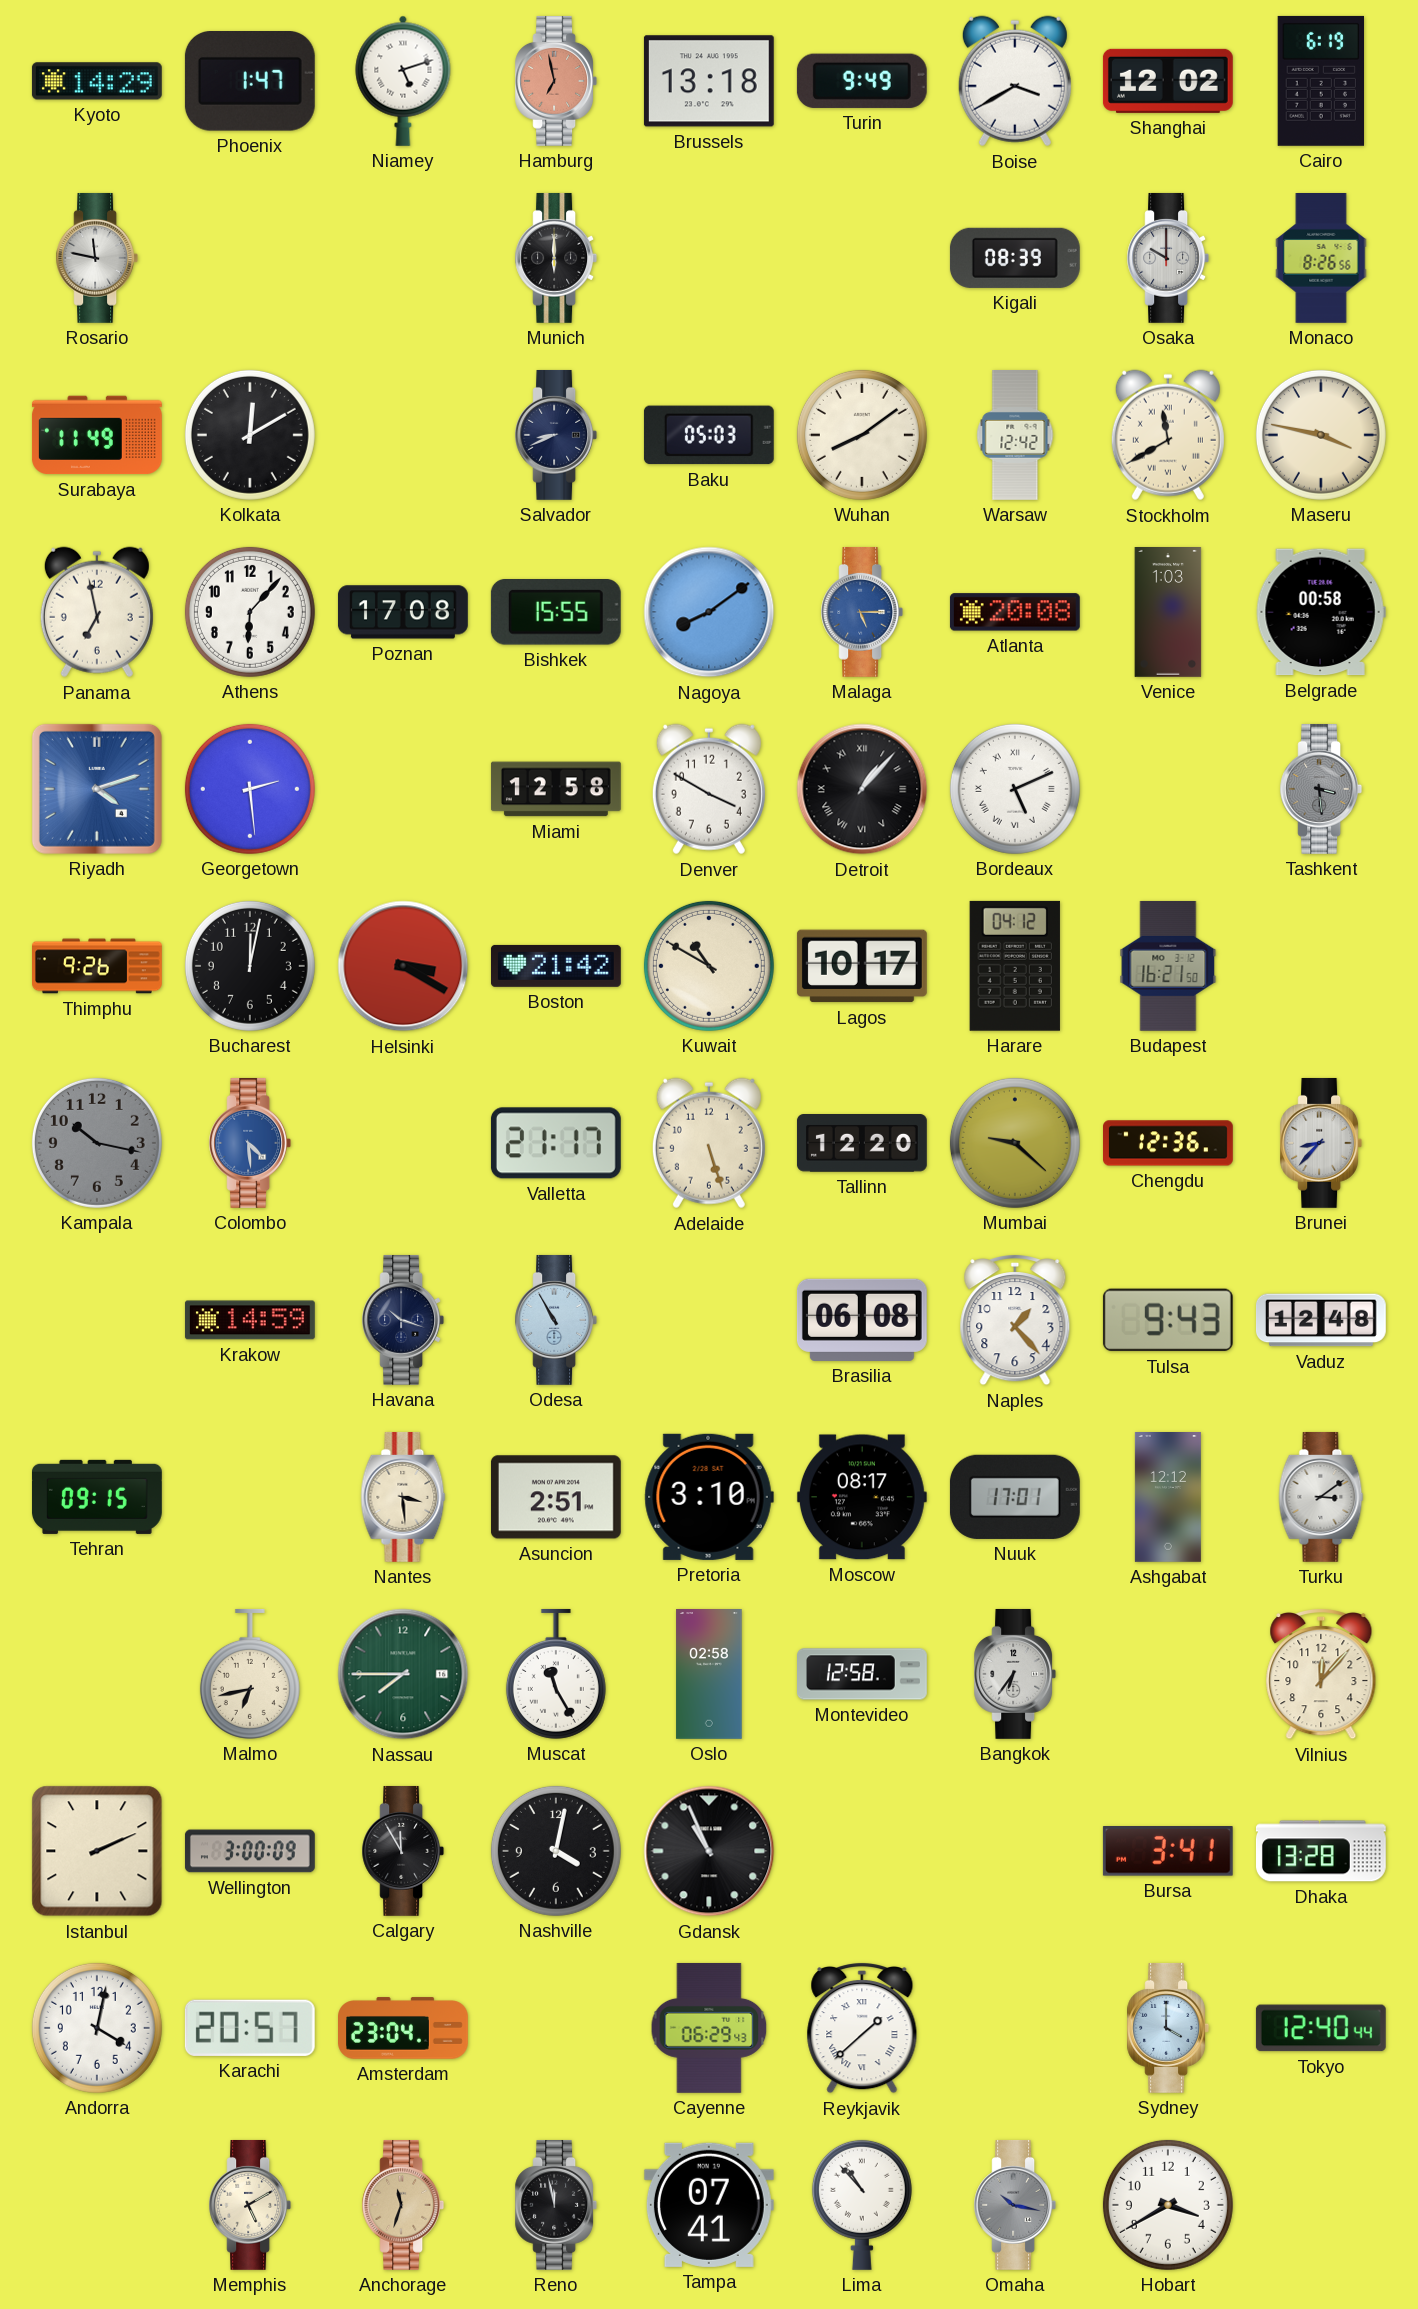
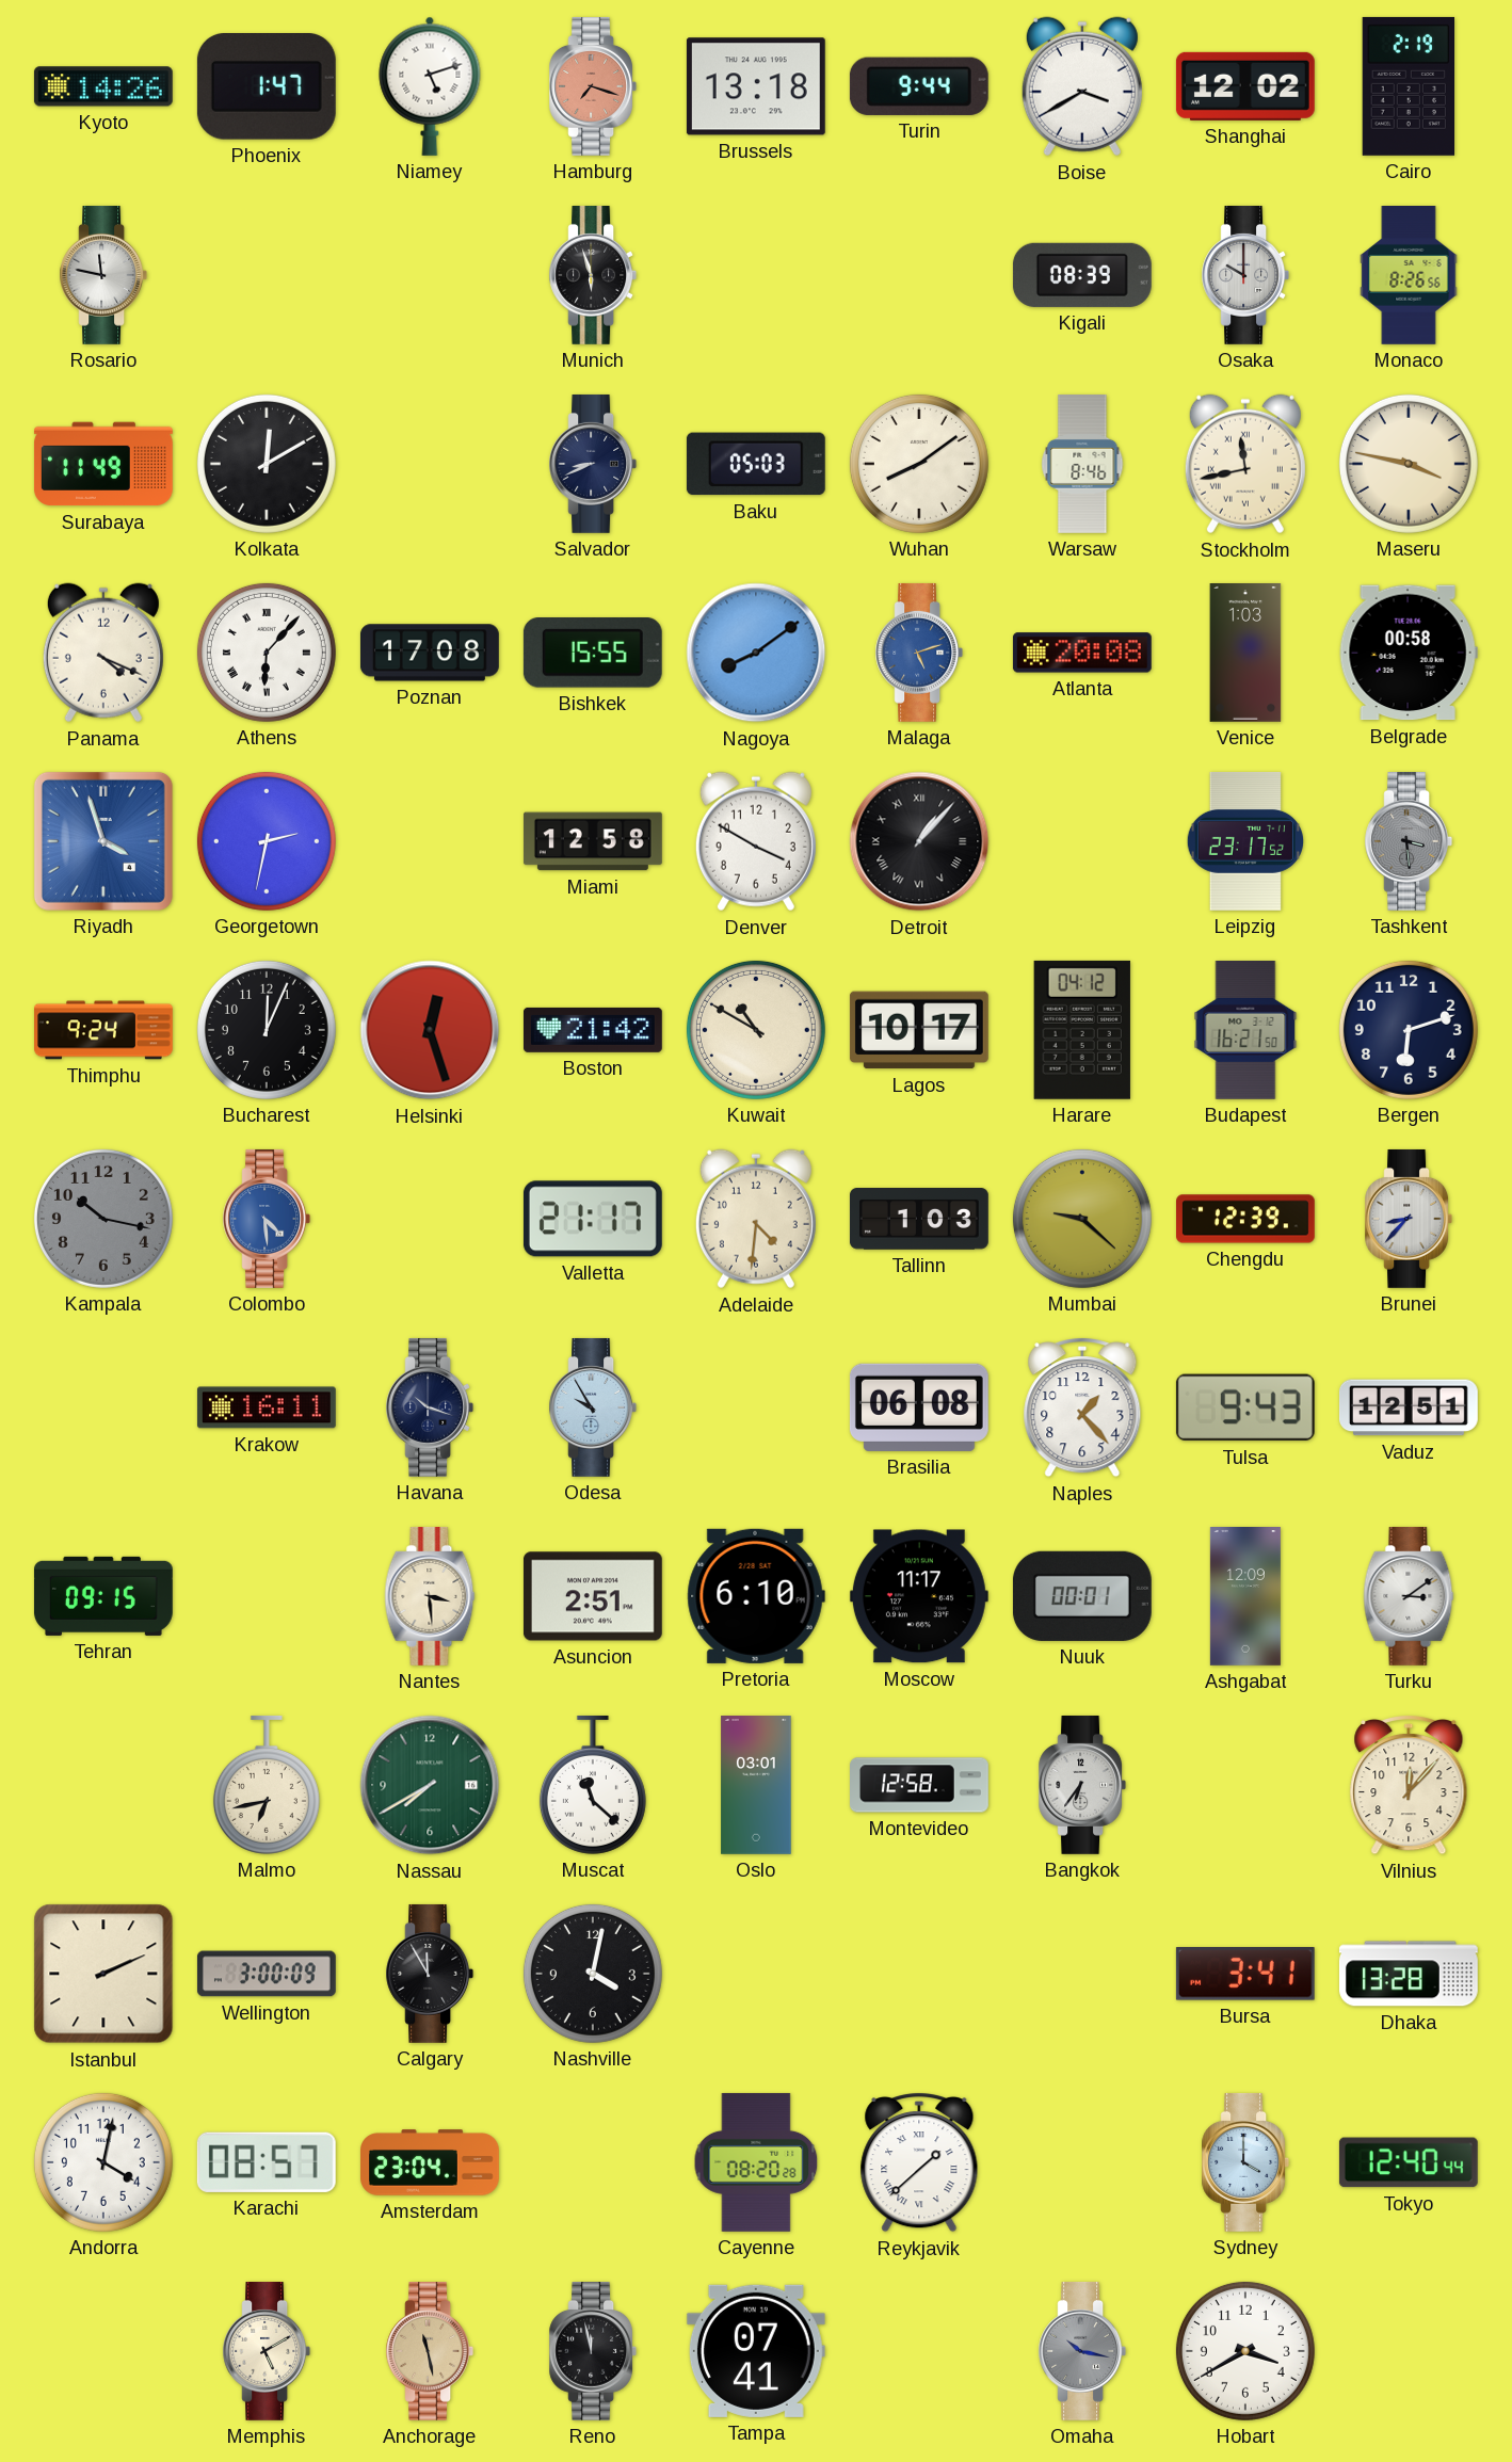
Kyoto: 14:29 -> 14:26
Hamburg: 6:58 -> 7:18
Turin: 9:49 -> 9:44
Cairo: 6:19 -> 2:19
Munich: 6:00 -> 5:57
Warsaw: 12:42 -> 8:46
Stockholm: 11:40 -> 11:43
Panama: 6:58 -> 4:19
Athens numerals: Arabic -> Roman
Malaga: 5:15 -> 5:12
Riyadh: 4:12 -> 3:57
Georgetown: 2:29 -> 2:32
Bordeaux: 5:11 -> none
Leipzig: none -> 23:17
Thimphu: 9:26 -> 9:24
Bucharest: 12:02 -> 12:04
Helsinki: 3:20 -> 12:27
Bergen: none -> 6:12
Adelaide: 5:27 -> 4:31
Tallinn: 12:20 -> 1:03
Chengdu: 12:36 -> 12:39
Krakow: 14:59 -> 16:11
Odesa: 10:55 -> 9:55
Vaduz: 12:48 -> 12:51
Pretoria: 3:10 -> 6:10
Moscow: 08:17 -> 11:17
Nuuk: 17:01 -> 00:01
Ashgabat: 12:12 -> 12:09
Nassau: 7:45 -> 7:40
Muscat: 11:25 -> 11:22
Oslo: 02:58 -> 03:01
Gdansk: 10:56 -> none
Karachi: 20:57 -> 08:57
Cayenne: 06:29 -> 08:20
Anchorage: 11:33 -> 11:28
Lima: 10:53 -> none
